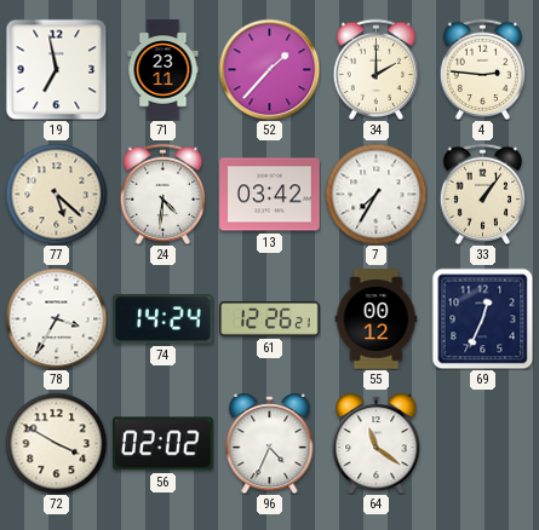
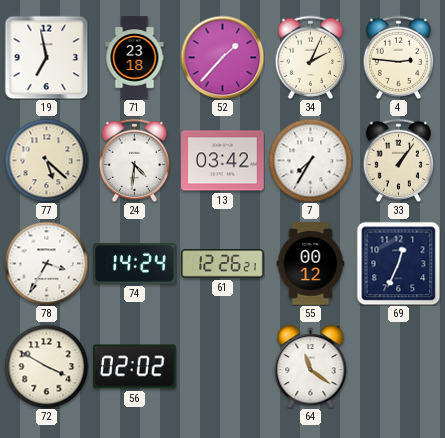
71: 23:11 -> 23:18
34: 2:00 -> 2:04
96: 4:34 -> none
